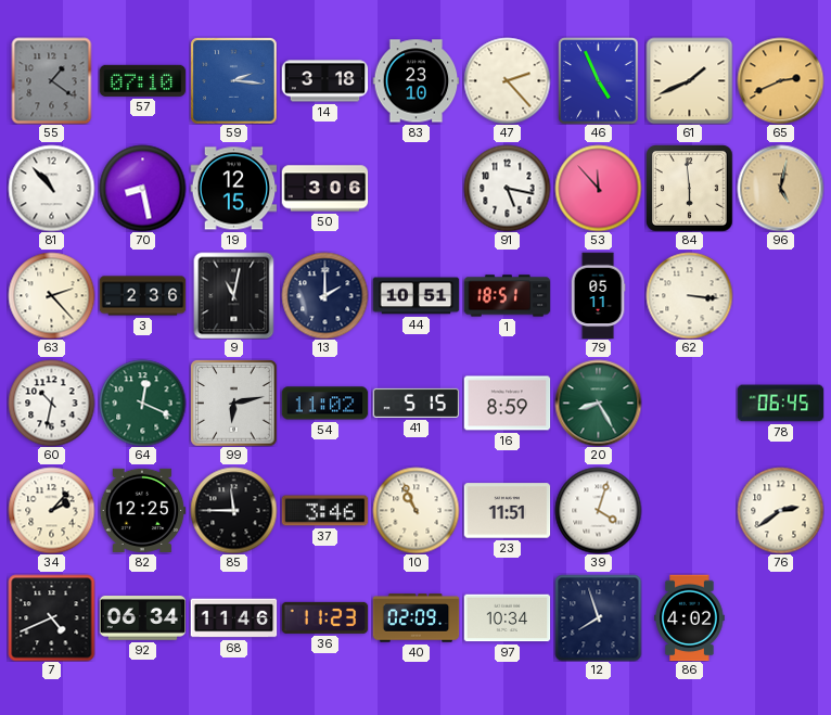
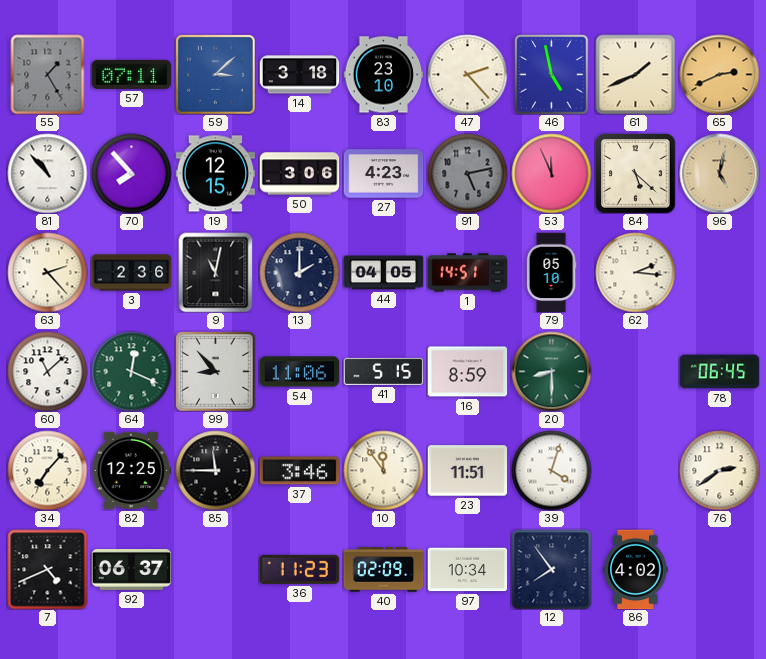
55: 1:21 -> 1:25
57: 07:10 -> 07:11
59: 2:16 -> 3:08
46: 4:56 -> 4:58
70: 8:28 -> 7:53
27: none -> 4:23
91: 5:17 -> 5:13
91 dial: white -> grey
53: 11:53 -> 11:56
84: 5:59 -> 5:22
44: 10:51 -> 04:05
1: 18:51 -> 14:51
79: 05:11 -> 05:10
62: 3:16 -> 2:16
60: 10:32 -> 11:08
99: 6:13 -> 8:53
54: 11:02 -> 11:06
20: 8:25 -> 8:30
34: 2:07 -> 7:07
10: 10:56 -> 11:54
92: 06:34 -> 06:37
68: 11:46 -> none
12: 7:57 -> 7:54
